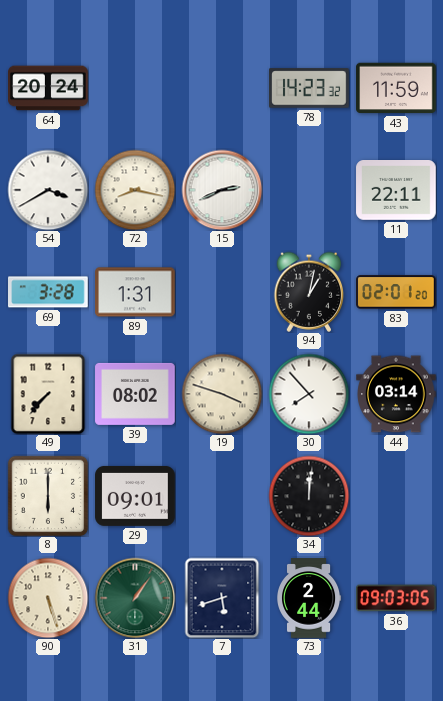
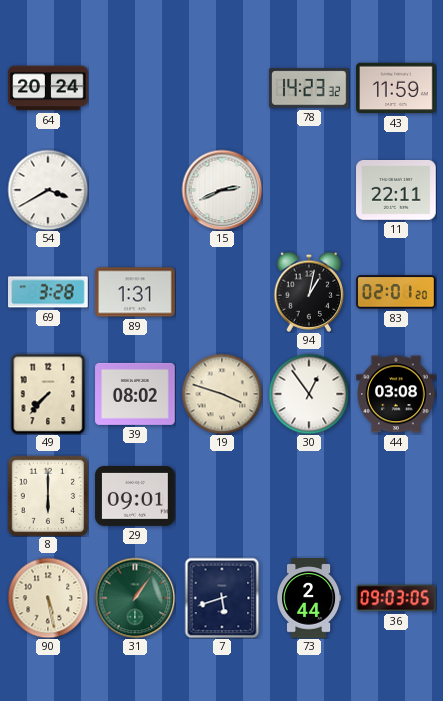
72: 8:17 -> none
30: 7:53 -> 12:54
44: 03:14 -> 03:08
34: 12:01 -> none
90: 5:27 -> 5:28
